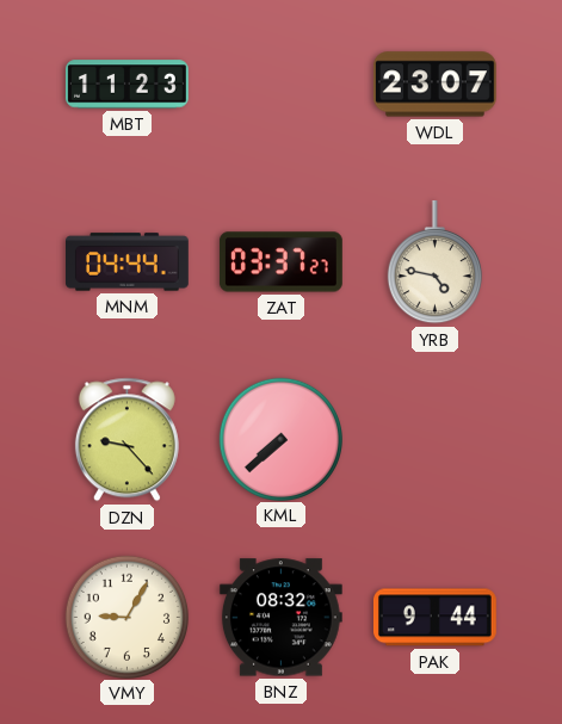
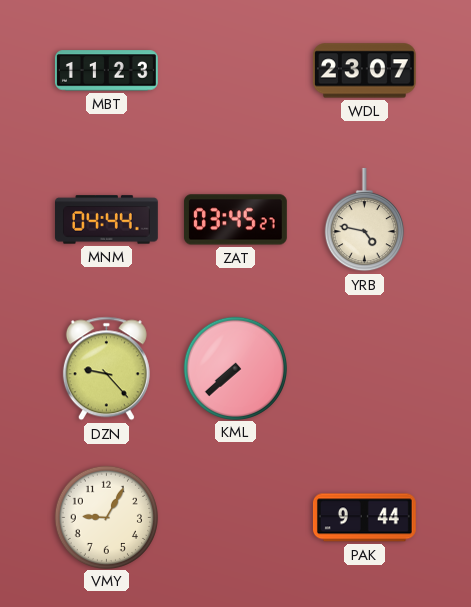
ZAT: 03:37 -> 03:45
BNZ: 08:32 -> none
